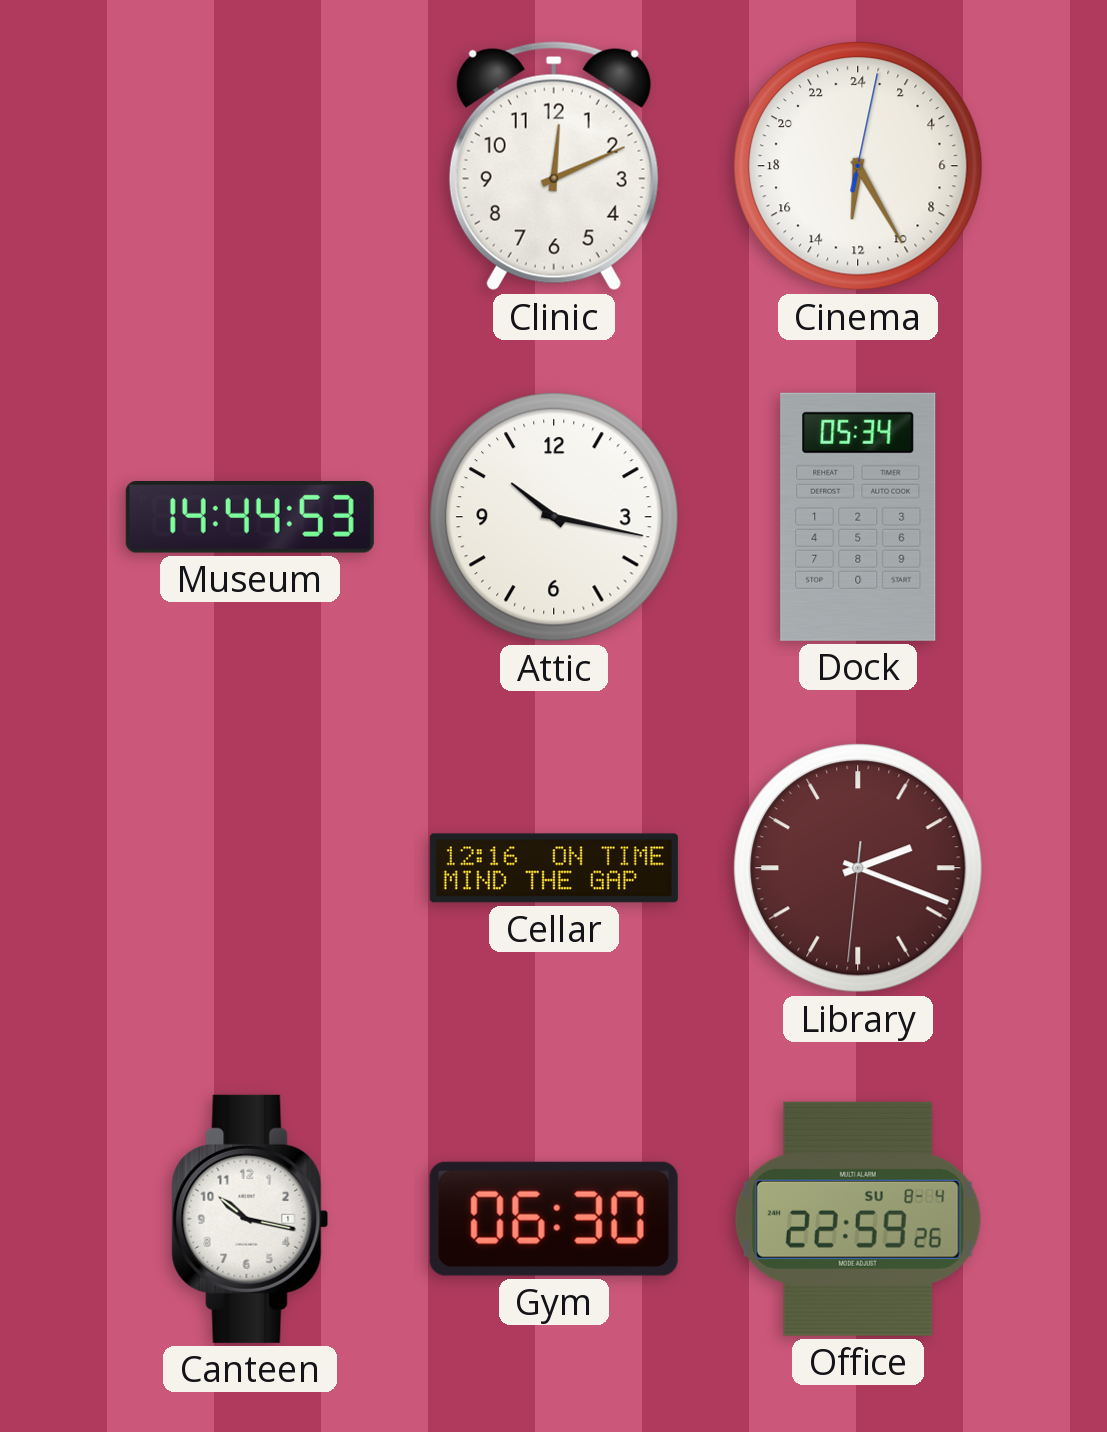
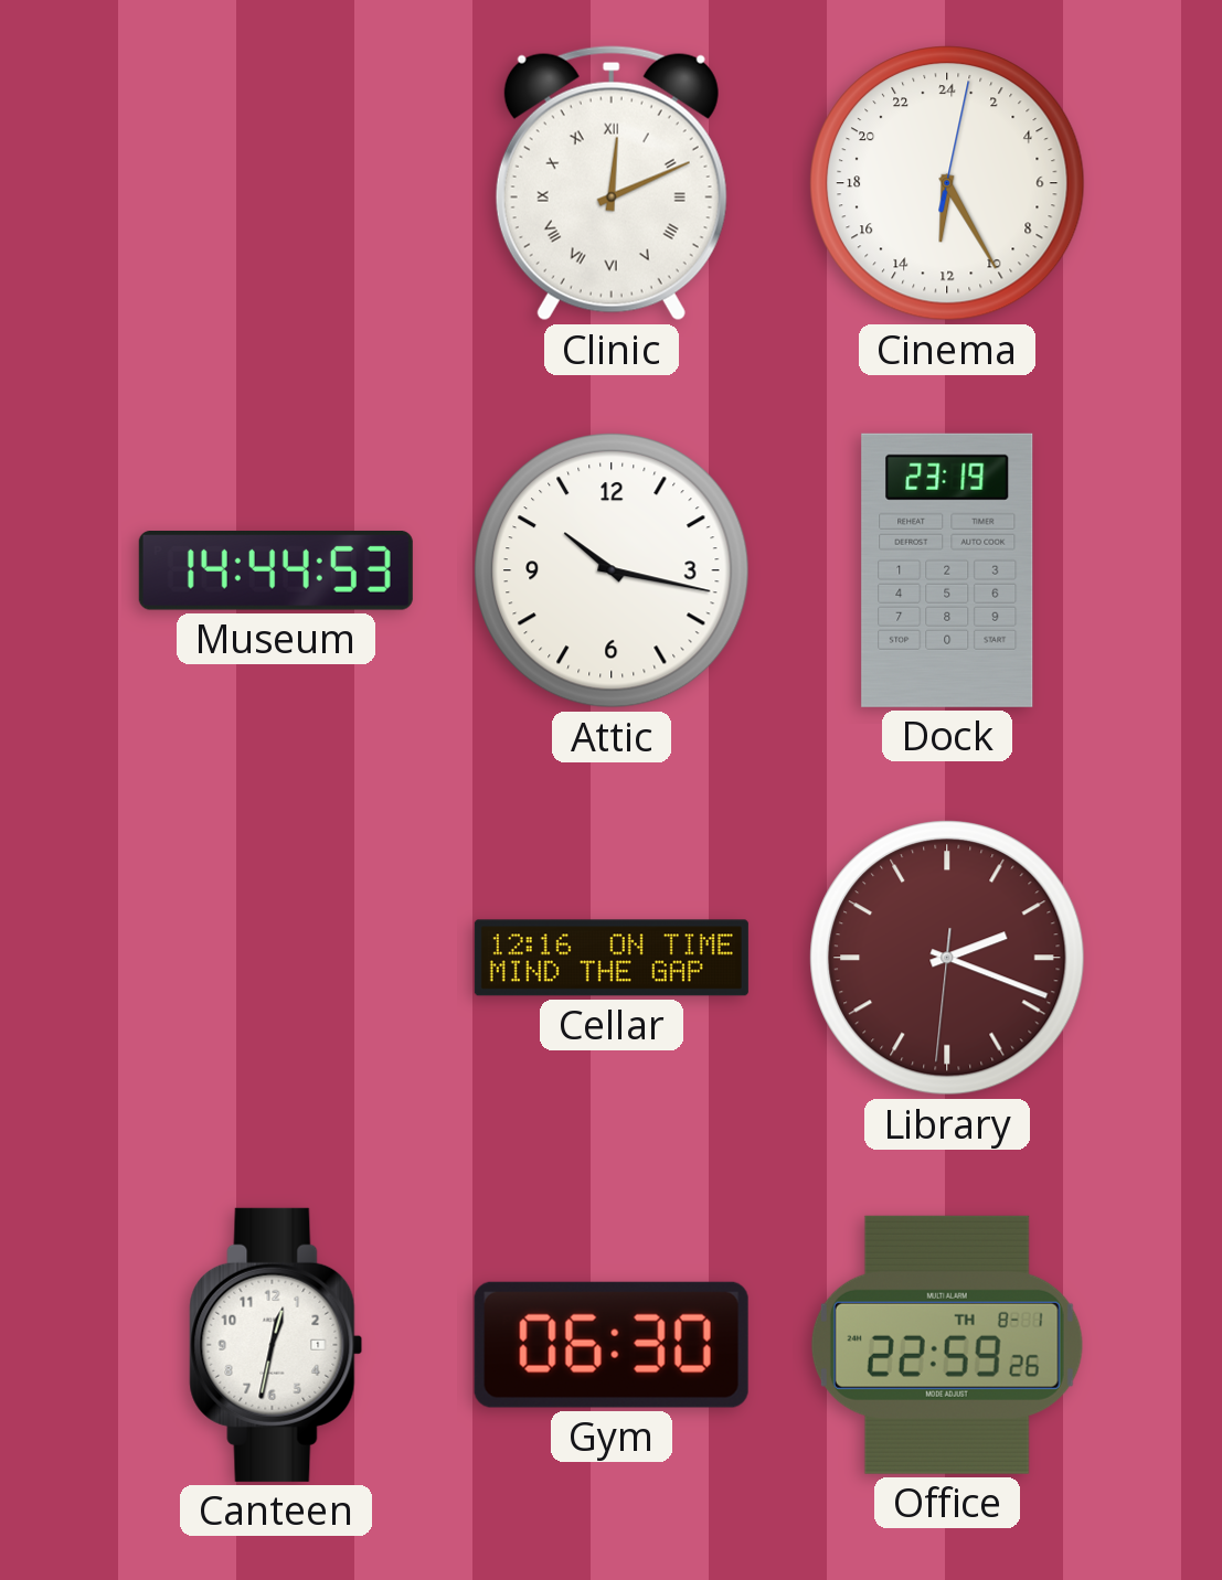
Clinic numerals: Arabic -> Roman
Dock: 05:34 -> 23:19
Canteen: 10:17 -> 12:32
Office date: SU 8-4 -> TH 8-1
